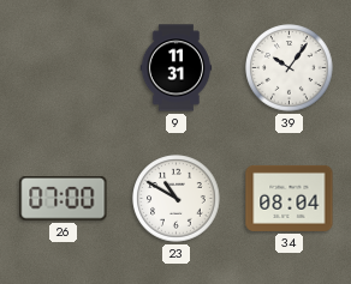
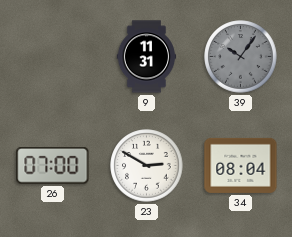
39 dial: white -> grey
23: 10:50 -> 2:50
